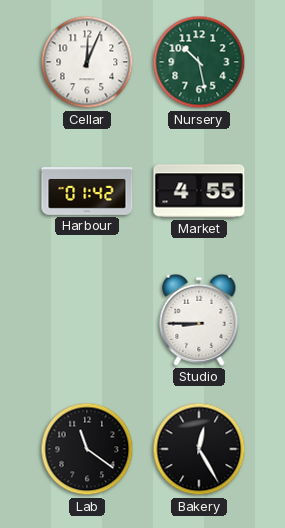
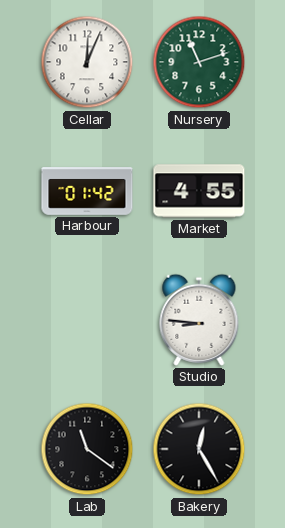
Nursery: 10:28 -> 11:12
Studio: 8:45 -> 8:46
